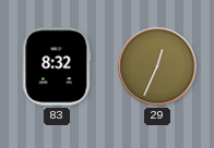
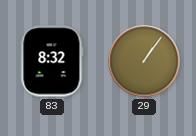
29: 12:34 -> 1:06
